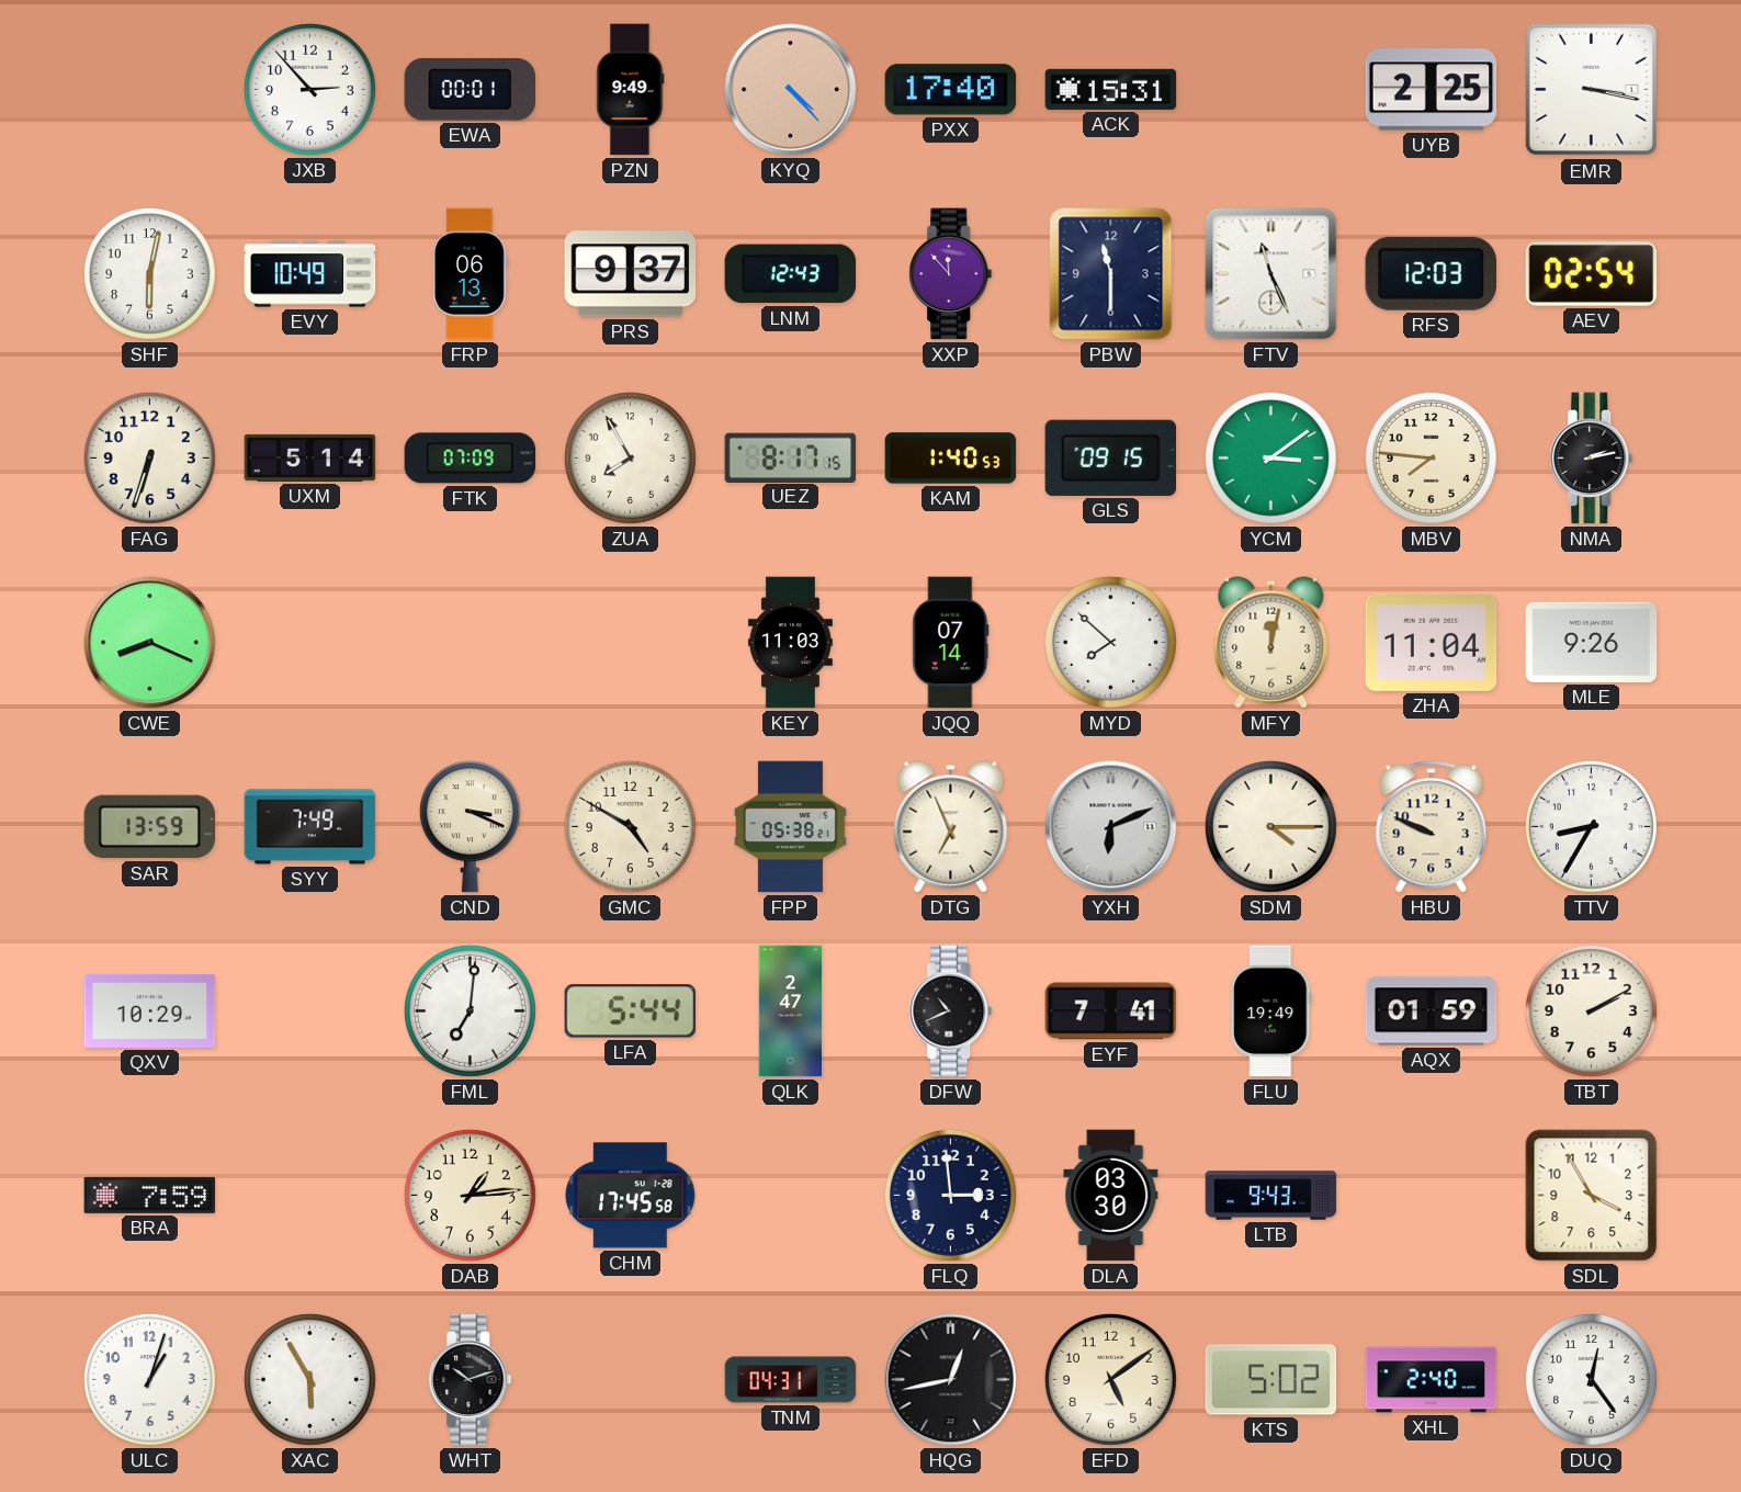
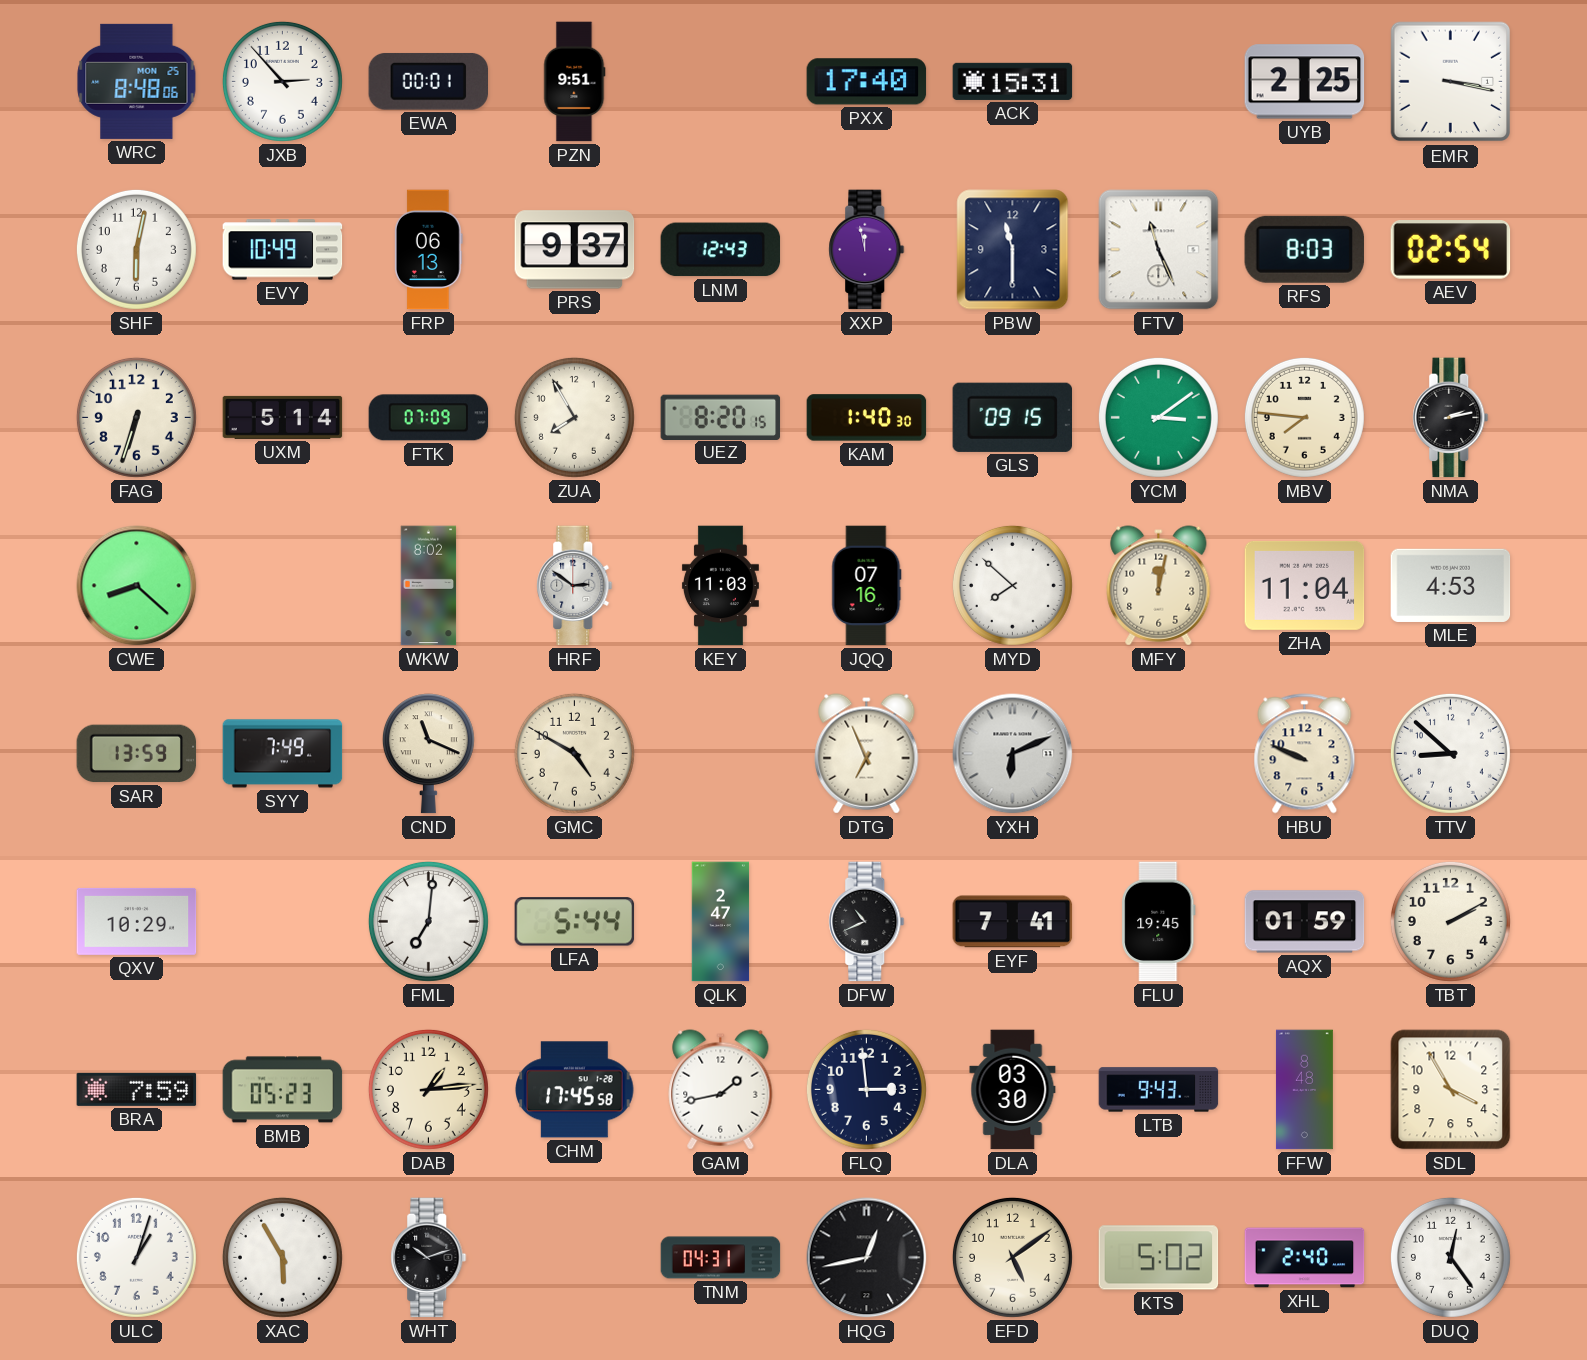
WRC: none -> 8:48
PZN: 9:49 -> 9:51
KYQ: 4:23 -> none
XXP: 11:53 -> 11:58
RFS: 12:03 -> 8:03
UEZ: 8:17 -> 8:20
KAM: 1:40:53 -> 1:40:30
CWE: 8:19 -> 8:22
WKW: none -> 8:02
HRF: none -> 2:51
JQQ: 07:14 -> 07:16
MLE: 9:26 -> 4:53
CND: 3:19 -> 11:19
FPP: 05:38 -> none
SDM: 4:15 -> none
TTV: 8:35 -> 8:52
FLU: 19:49 -> 19:45
BMB: none -> 05:23
GAM: none -> 1:43
FFW: none -> 8:48
